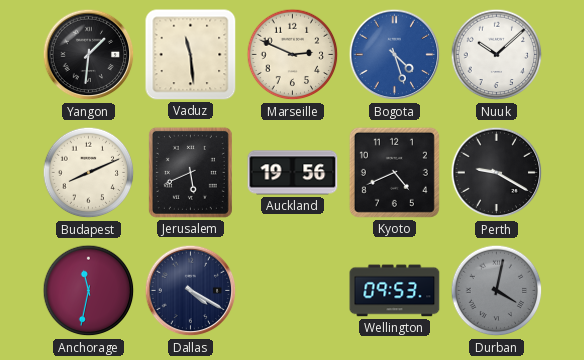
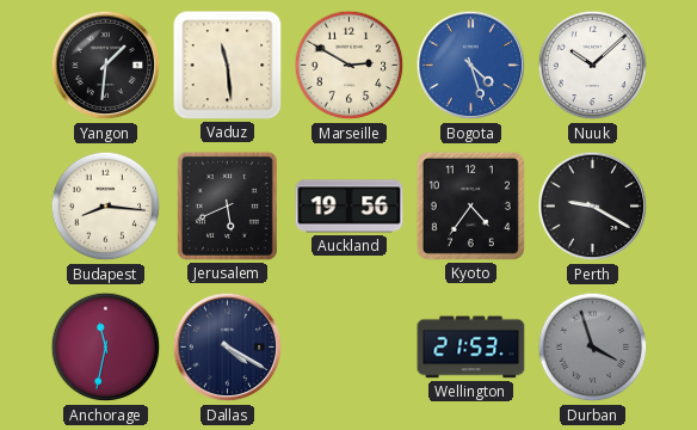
Marseille: 2:49 -> 2:50
Budapest: 8:11 -> 8:16
Kyoto: 4:41 -> 4:36
Wellington: 09:53 -> 21:53
Durban: 4:02 -> 3:57
